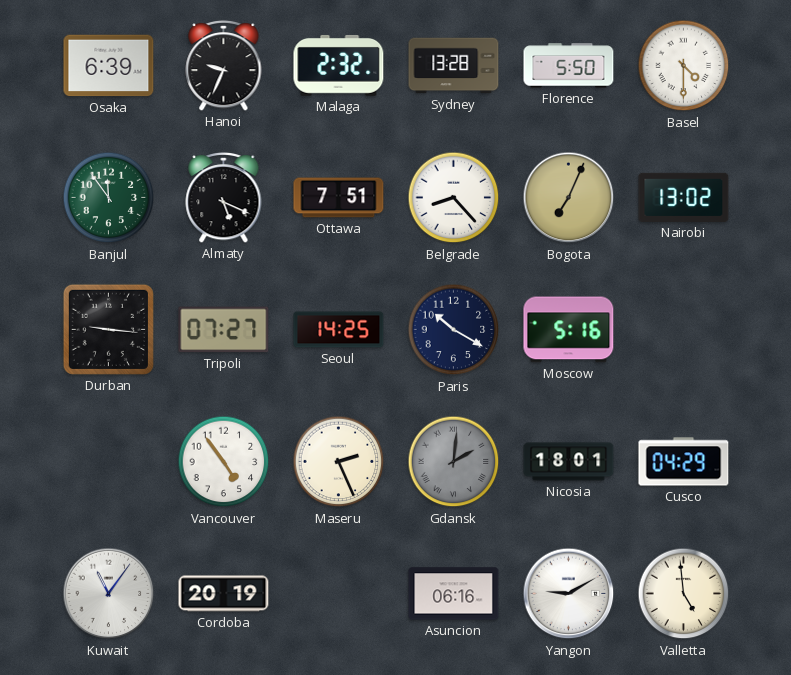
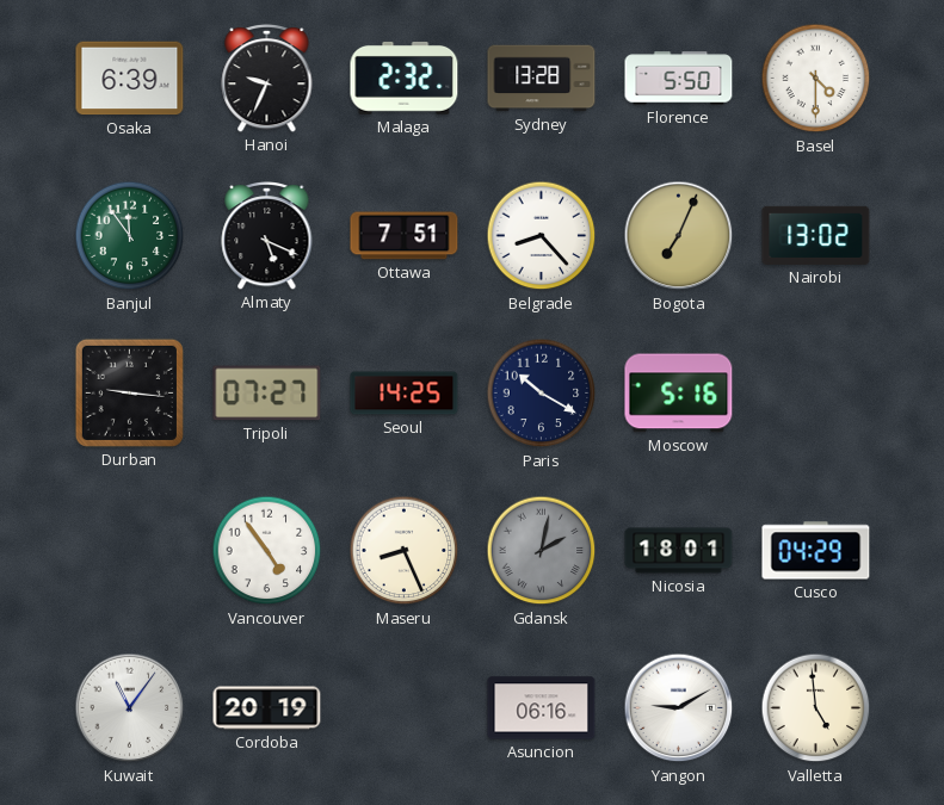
Maseru: 2:26 -> 8:26
Gdansk: 2:01 -> 2:02
